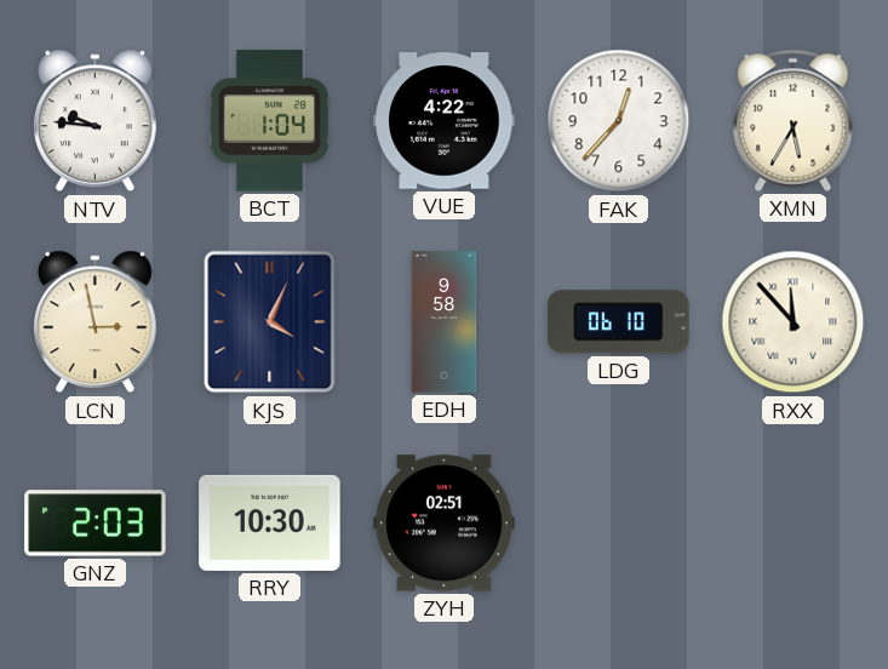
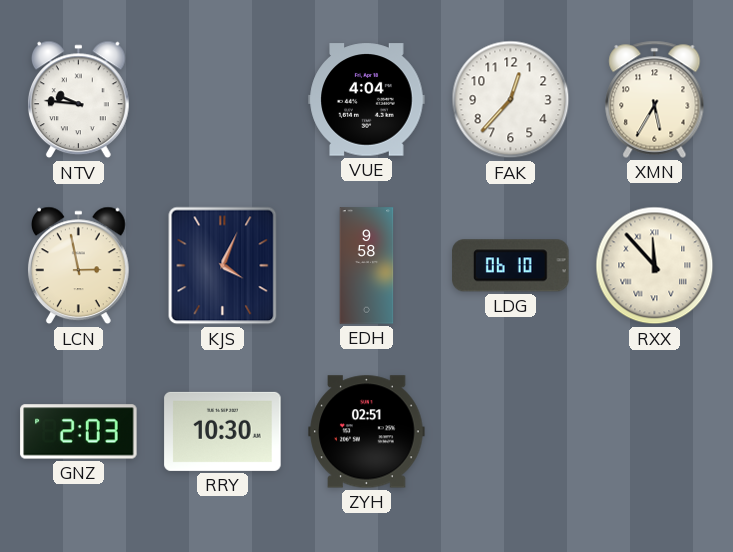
BCT: 1:04 -> none
VUE: 4:22 -> 4:04
